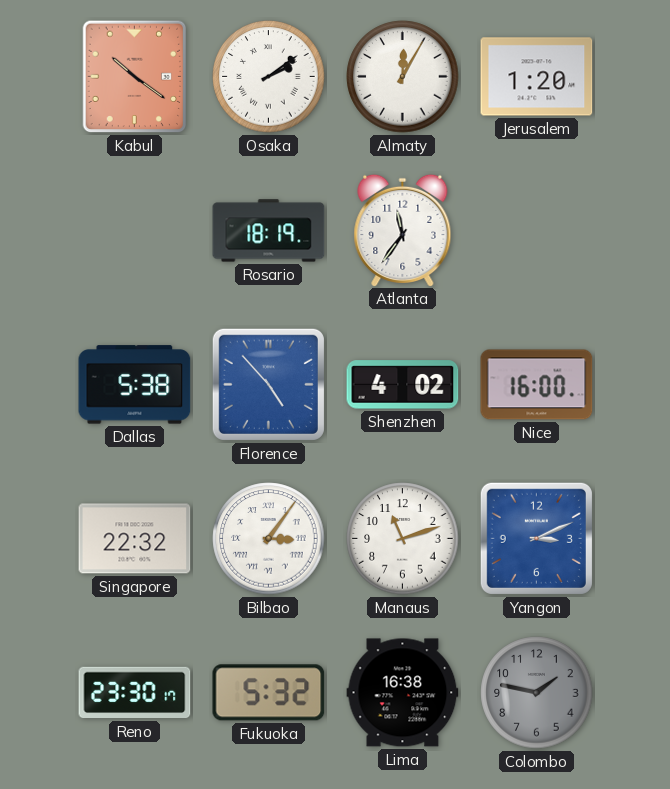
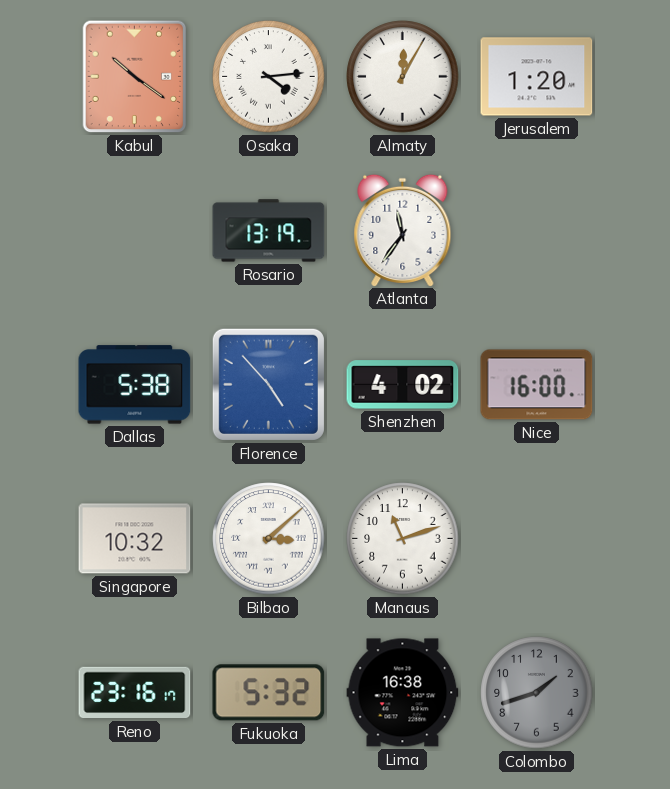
Osaka: 2:09 -> 4:14
Rosario: 18:19 -> 13:19
Singapore: 22:32 -> 10:32
Bilbao: 3:06 -> 3:08
Yangon: 3:11 -> none
Reno: 23:30 -> 23:16
Colombo: 1:47 -> 1:42
